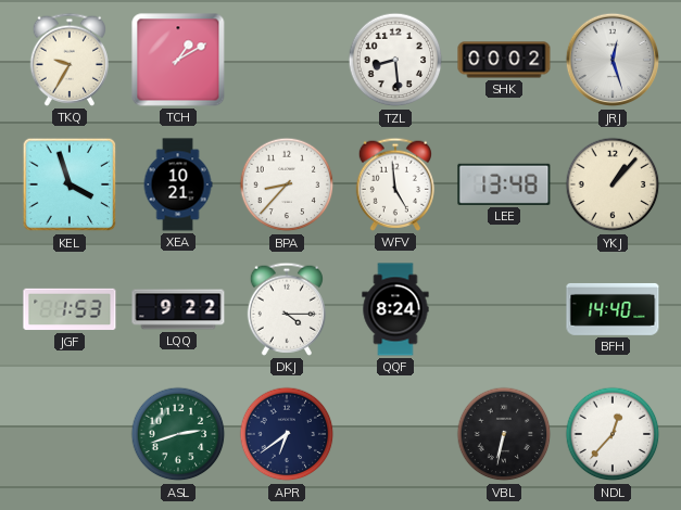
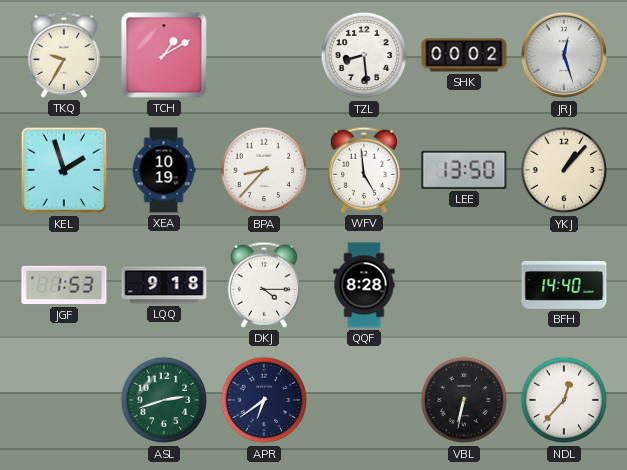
KEL: 3:57 -> 1:57
XEA: 10:21 -> 10:19
LEE: 13:48 -> 13:50
LQQ: 9:22 -> 9:18
QQF: 8:24 -> 8:28
